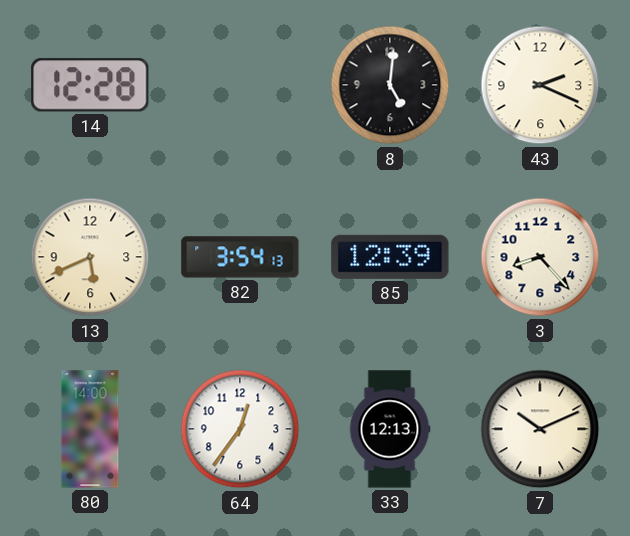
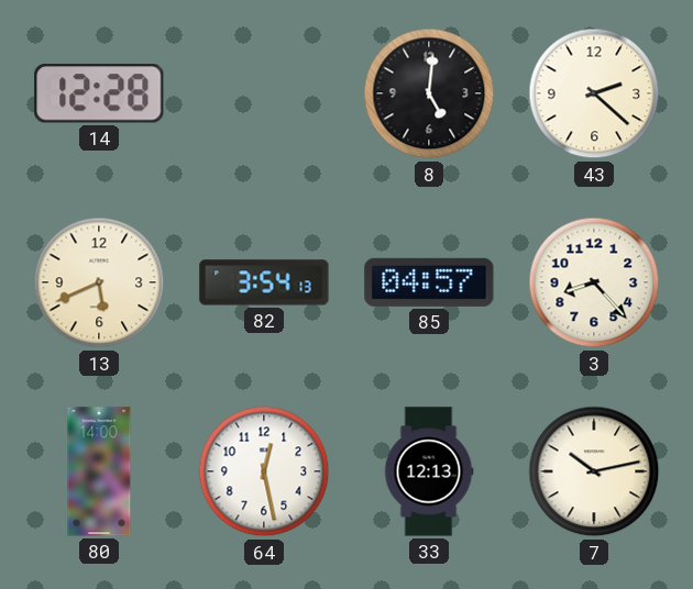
43: 2:19 -> 2:22
85: 12:39 -> 04:57
64: 12:36 -> 12:28
7: 10:11 -> 10:13
